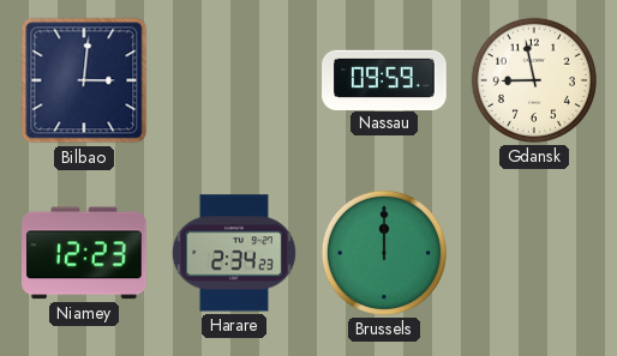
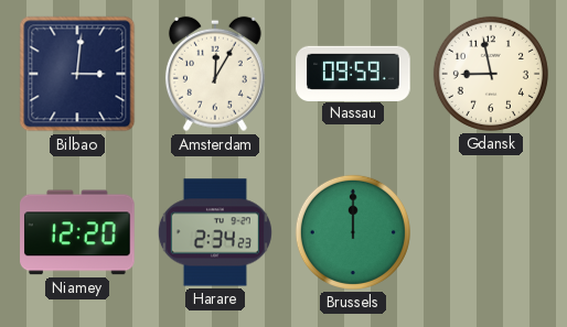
Amsterdam: none -> 12:05
Niamey: 12:23 -> 12:20
